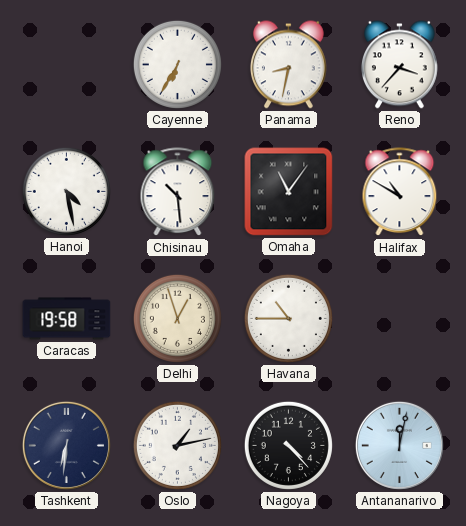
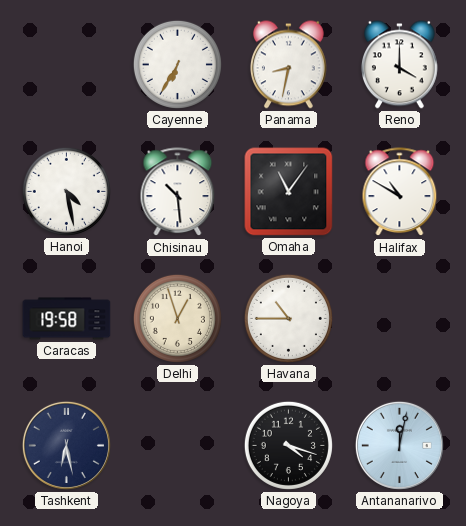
Reno: 3:37 -> 4:00
Tashkent: 6:31 -> 6:28
Oslo: 1:13 -> none
Nagoya: 4:23 -> 4:18
